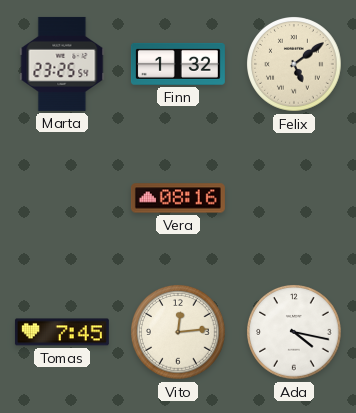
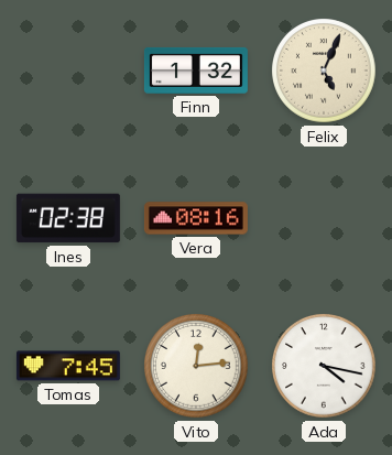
Marta: 23:25 -> none
Felix: 5:09 -> 5:04
Ines: none -> 02:38
